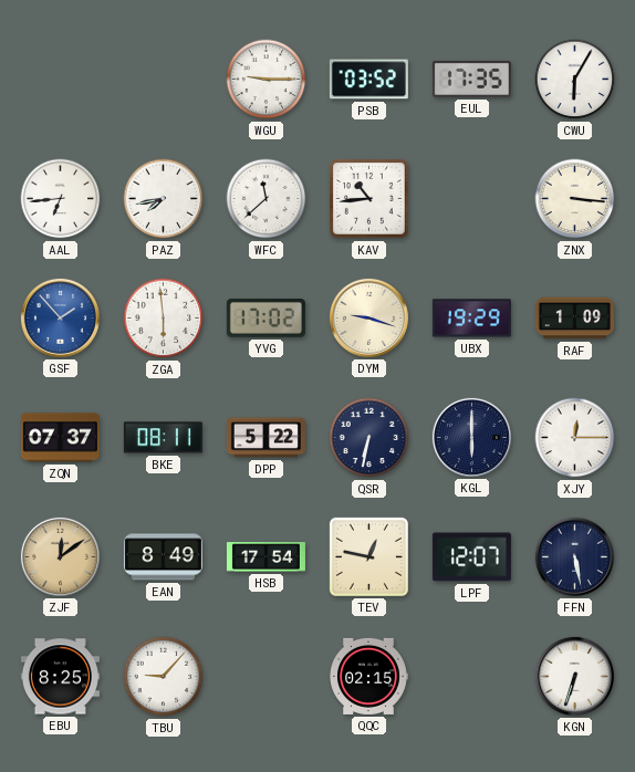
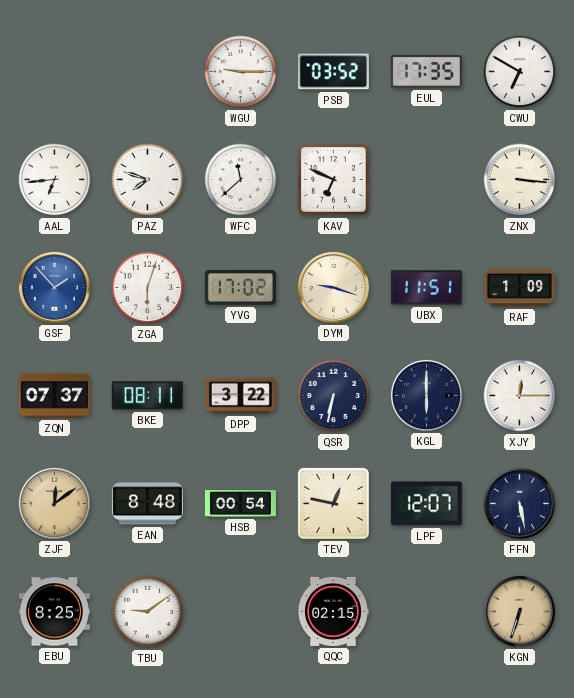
CWU: 6:05 -> 6:50
PAZ: 7:43 -> 7:48
KAV: 10:44 -> 6:49
ZGA: 5:59 -> 6:03
UBX: 19:29 -> 11:51
DPP: 5:22 -> 3:22
EAN: 8:49 -> 8:48
HSB: 17:54 -> 00:54
TBU: 9:07 -> 9:09
KGN dial: white -> champagne
